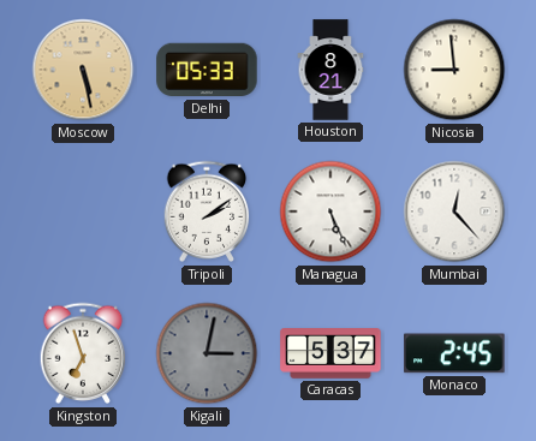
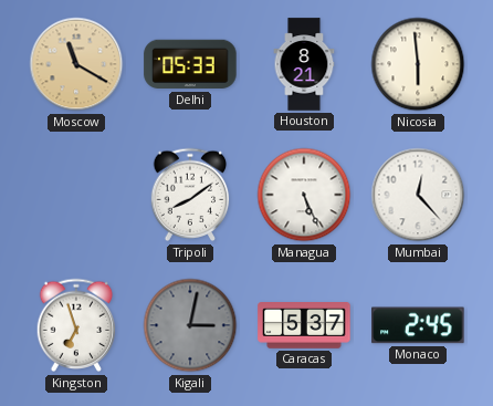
Moscow: 5:28 -> 11:20
Nicosia: 8:59 -> 5:59
Tripoli: 2:09 -> 8:09
